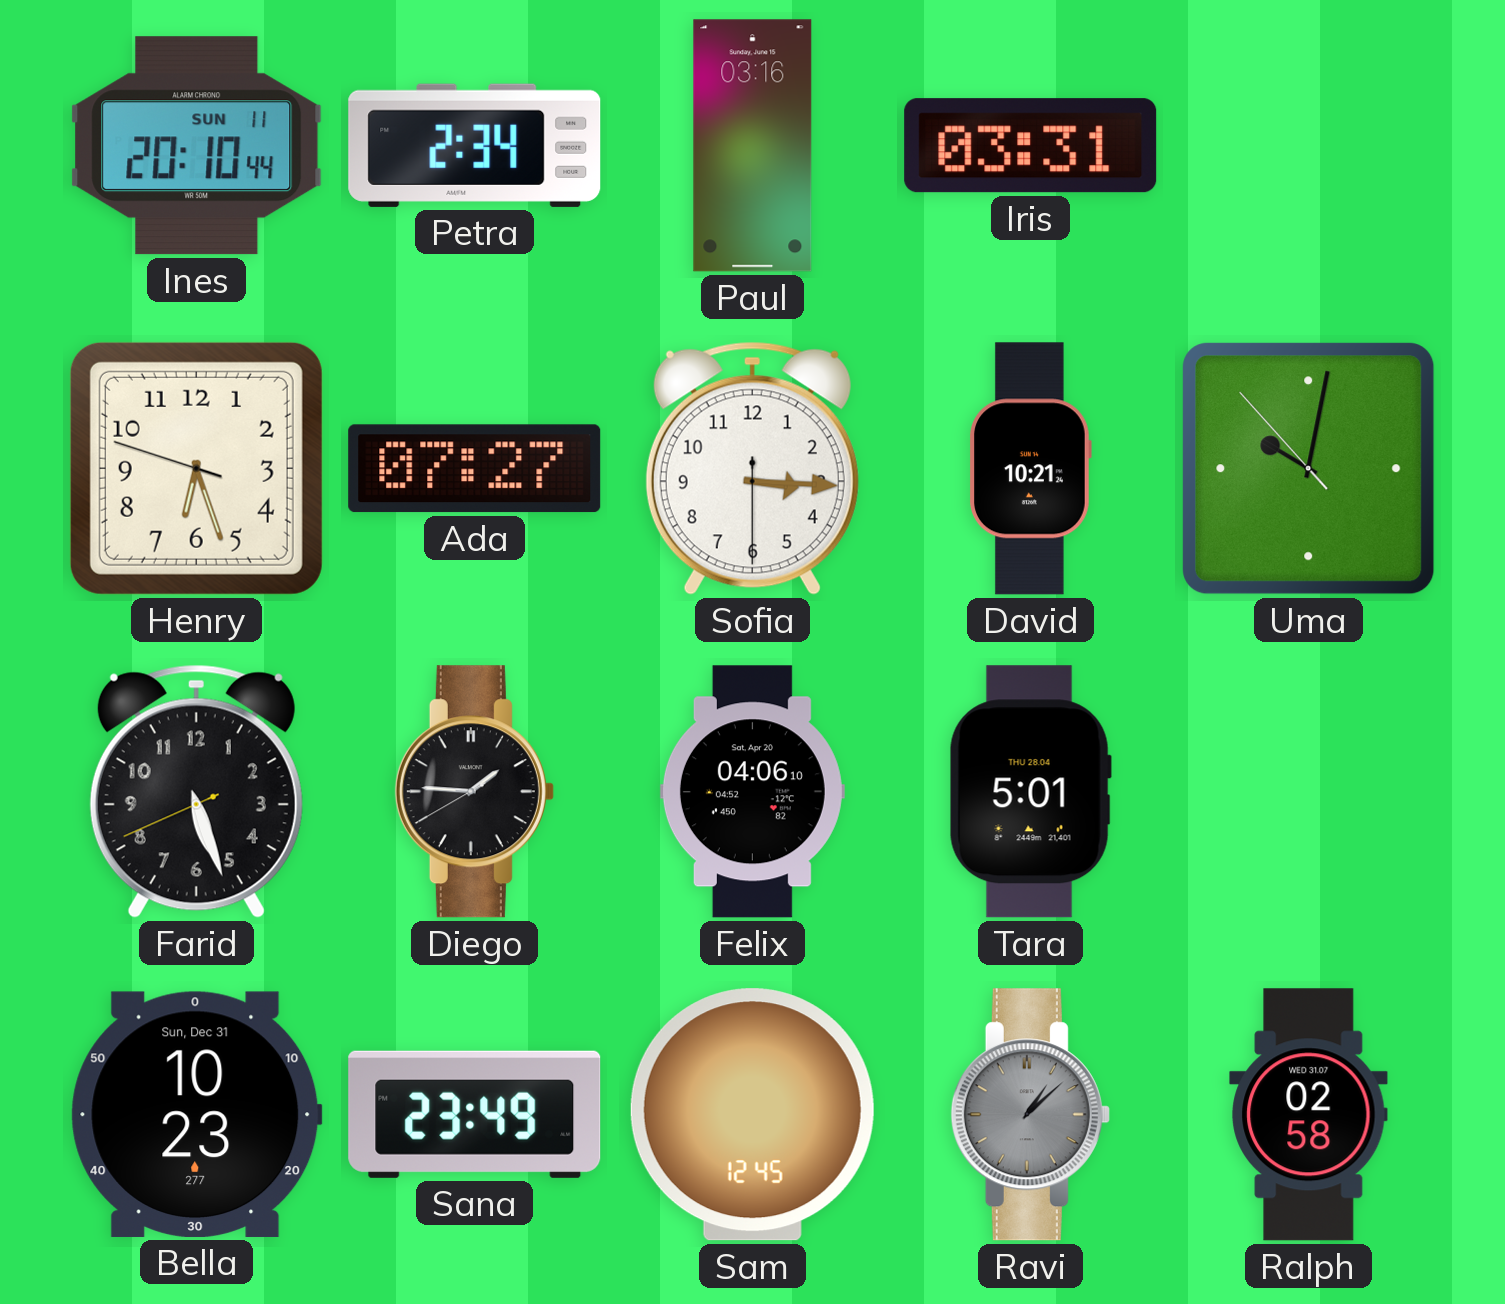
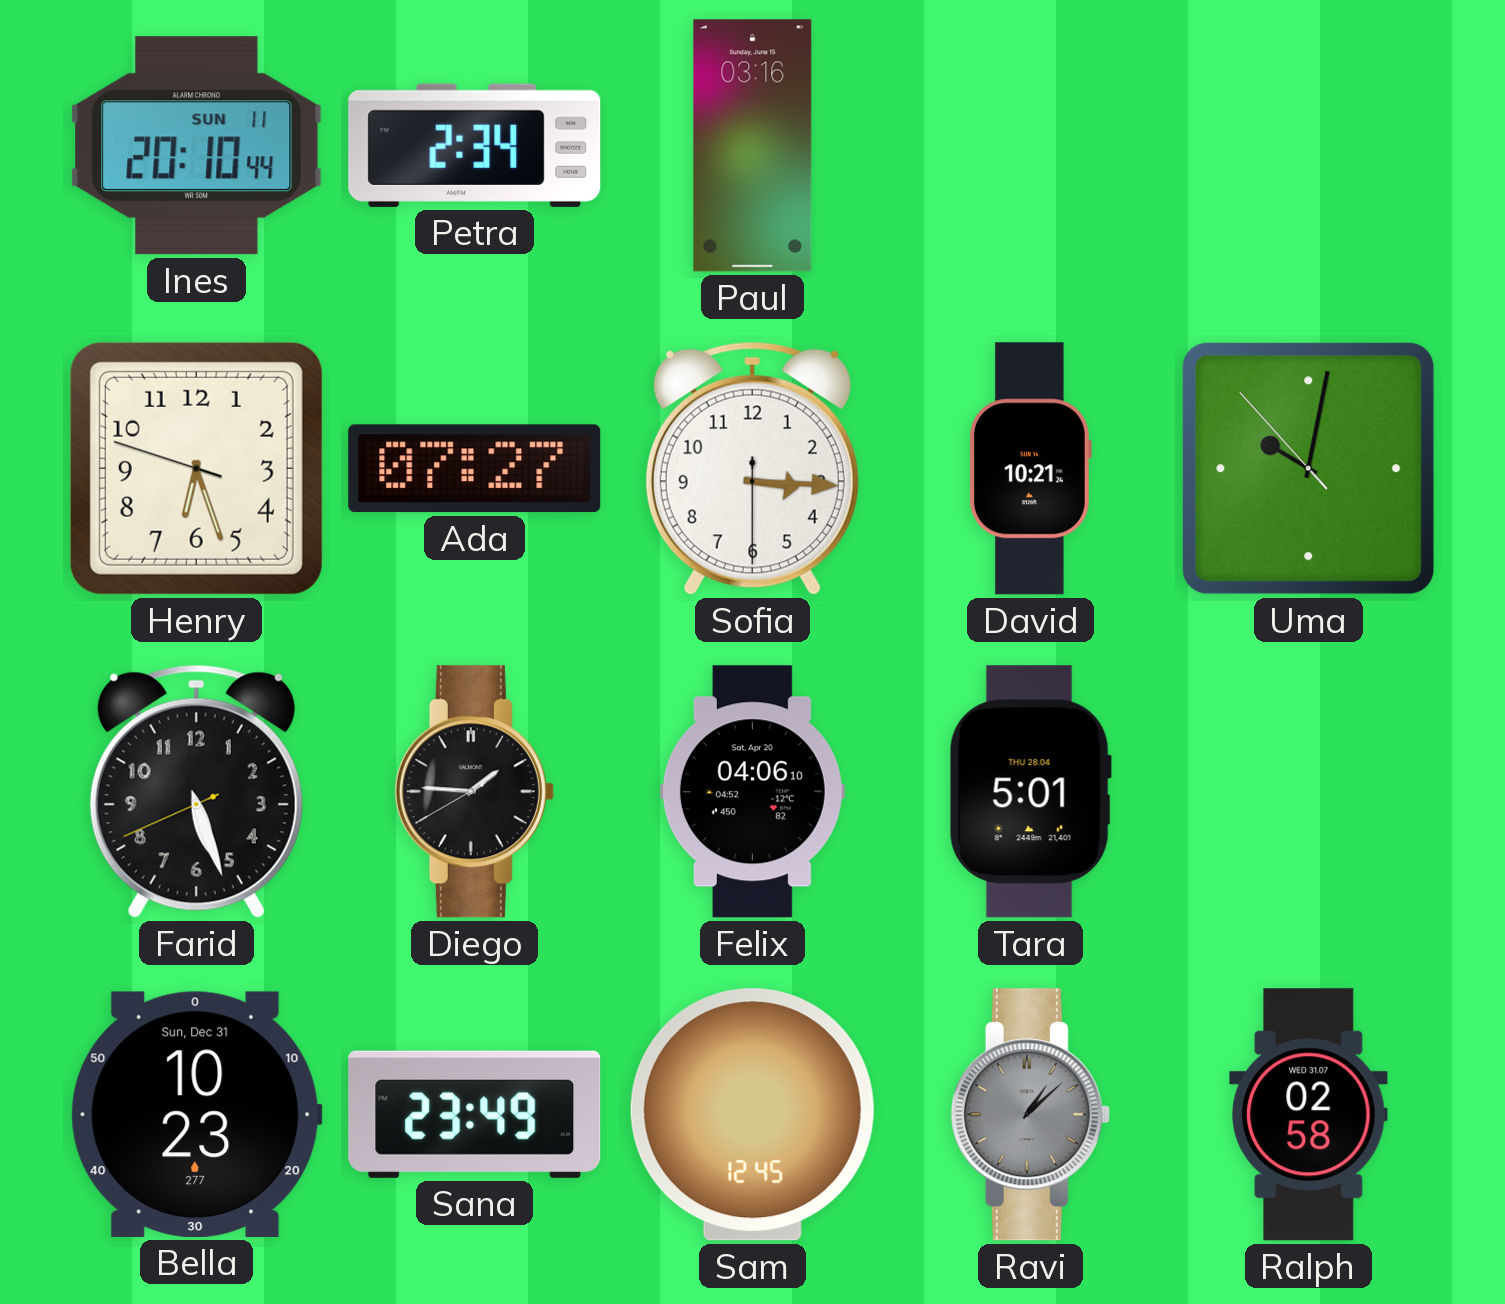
Iris: 03:31 -> none
